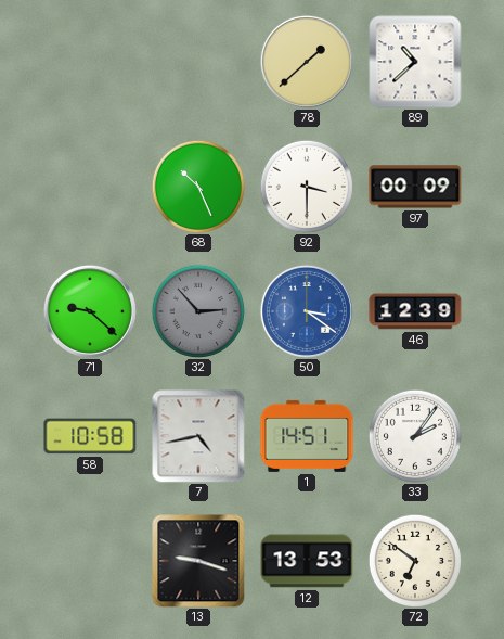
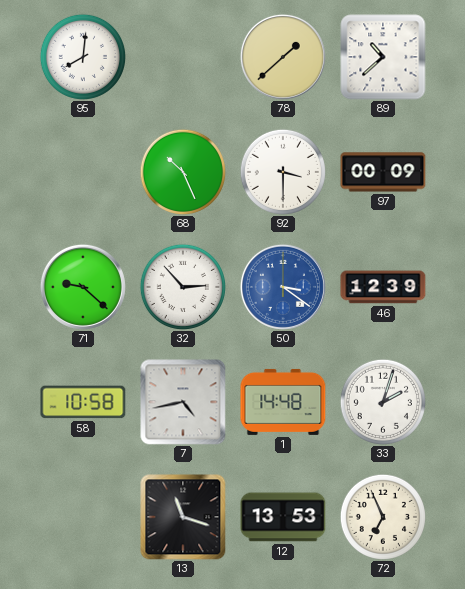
95: none -> 8:01
32 dial: grey -> white
1: 14:51 -> 14:48
33: 2:06 -> 2:03
13: 9:18 -> 11:18
72: 6:51 -> 6:56
